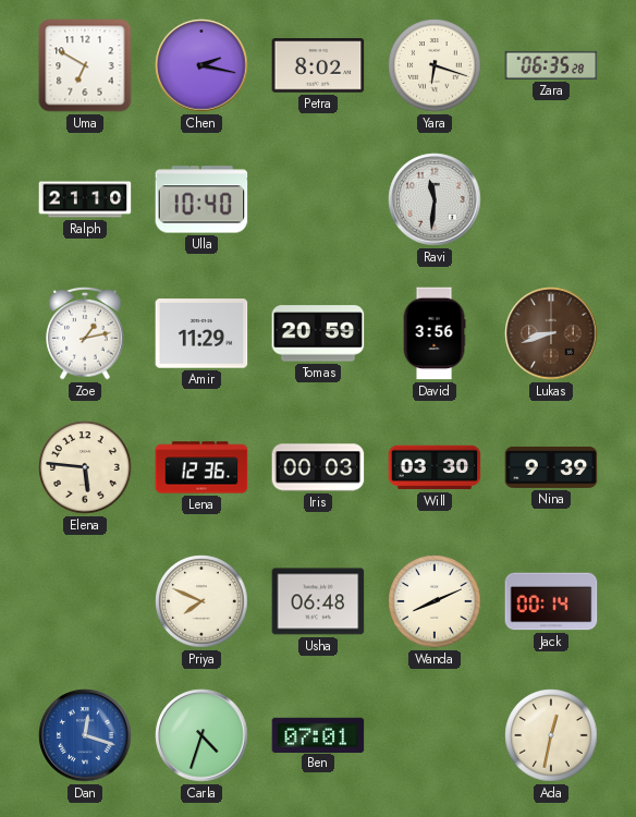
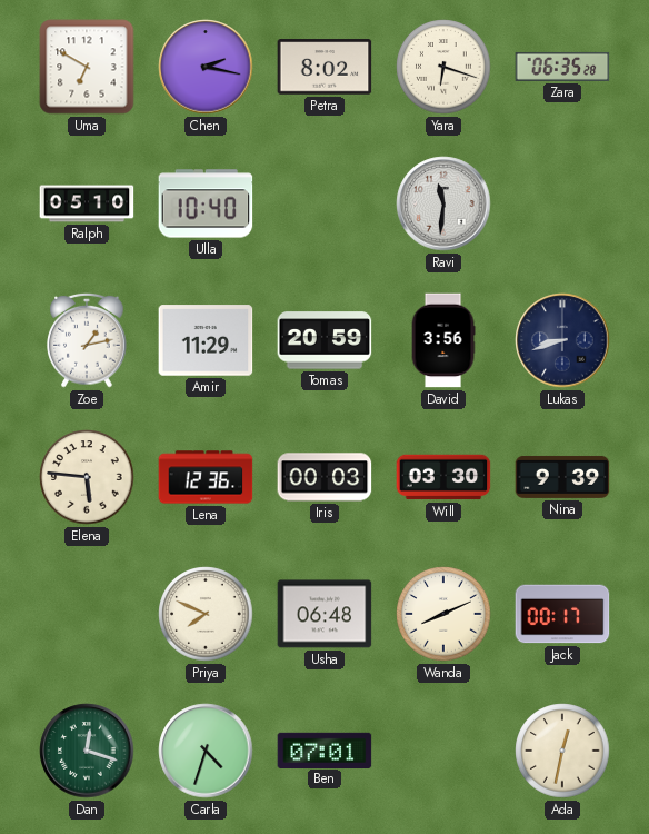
Ralph: 21:10 -> 05:10
Lukas dial: brown -> navy
Jack: 00:14 -> 00:17
Dan dial: blue -> green
